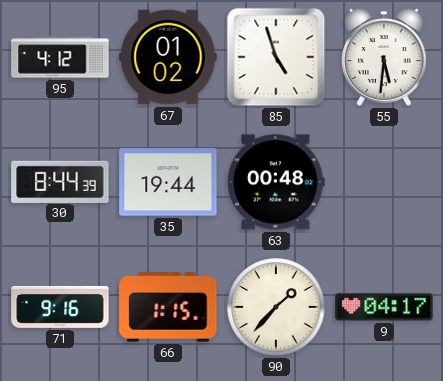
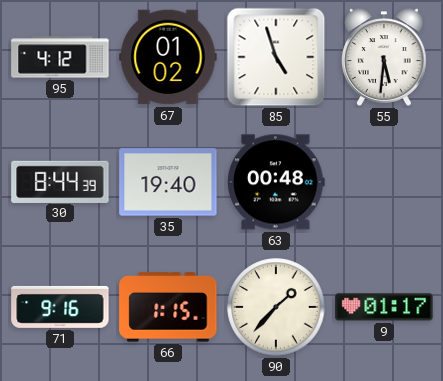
35: 19:44 -> 19:40
9: 04:17 -> 01:17
